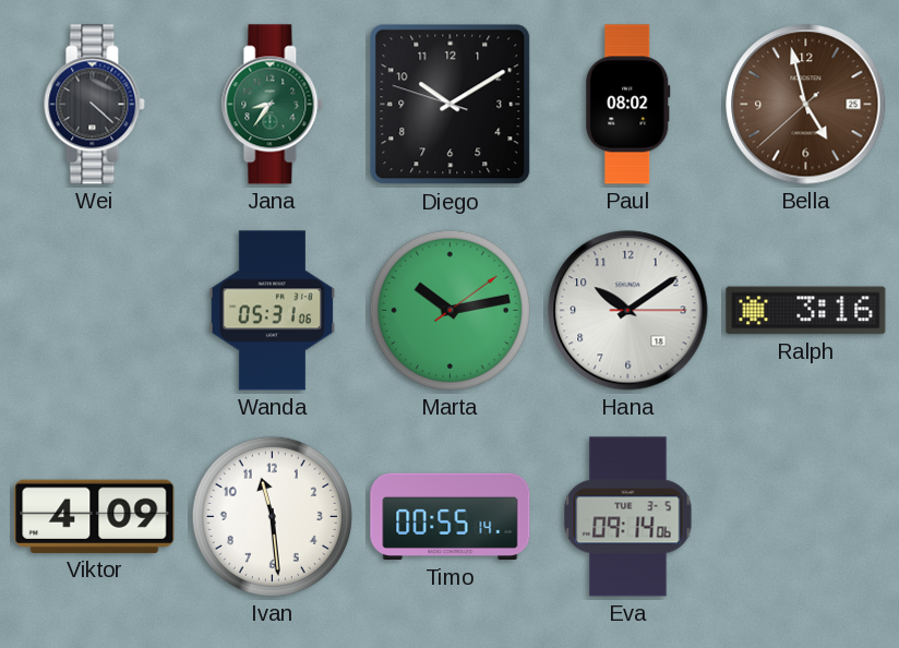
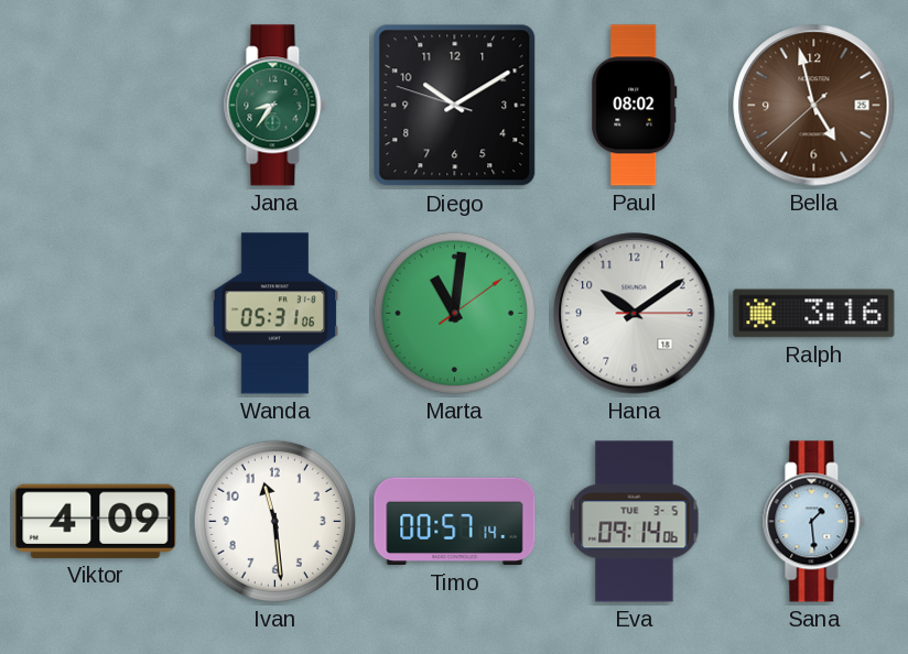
Wei: 4:22 -> none
Marta: 10:13 -> 11:01
Timo: 00:55 -> 00:57
Sana: none -> 1:29
